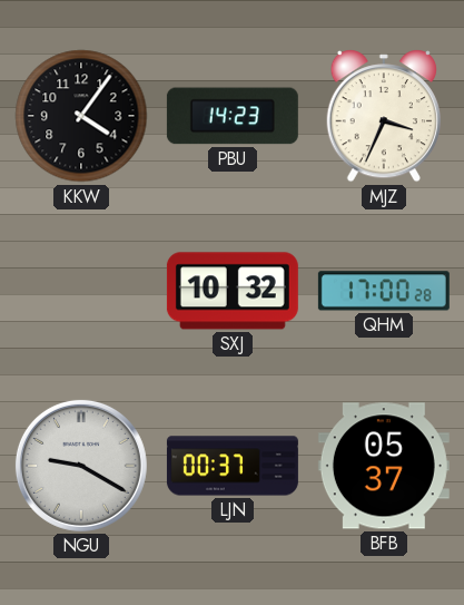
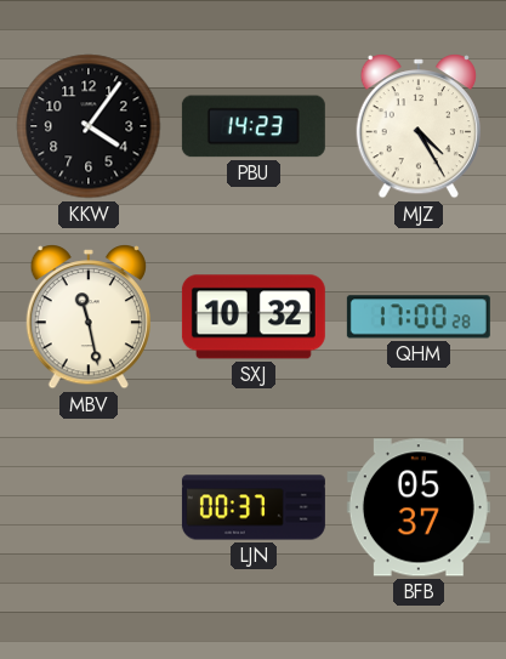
MJZ: 3:34 -> 4:25
MBV: none -> 11:28
NGU: 9:20 -> none
